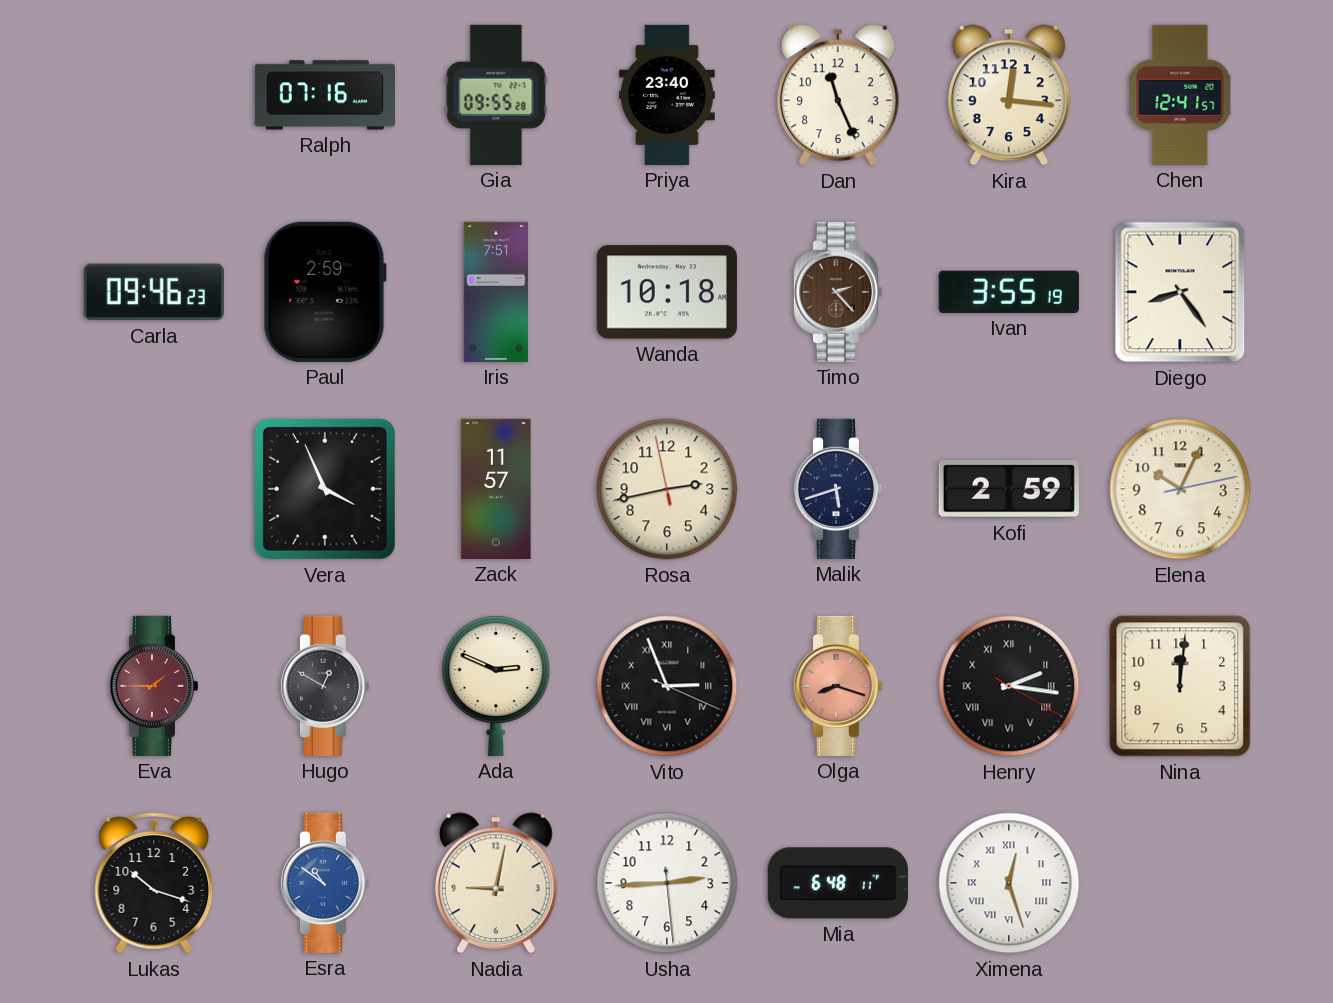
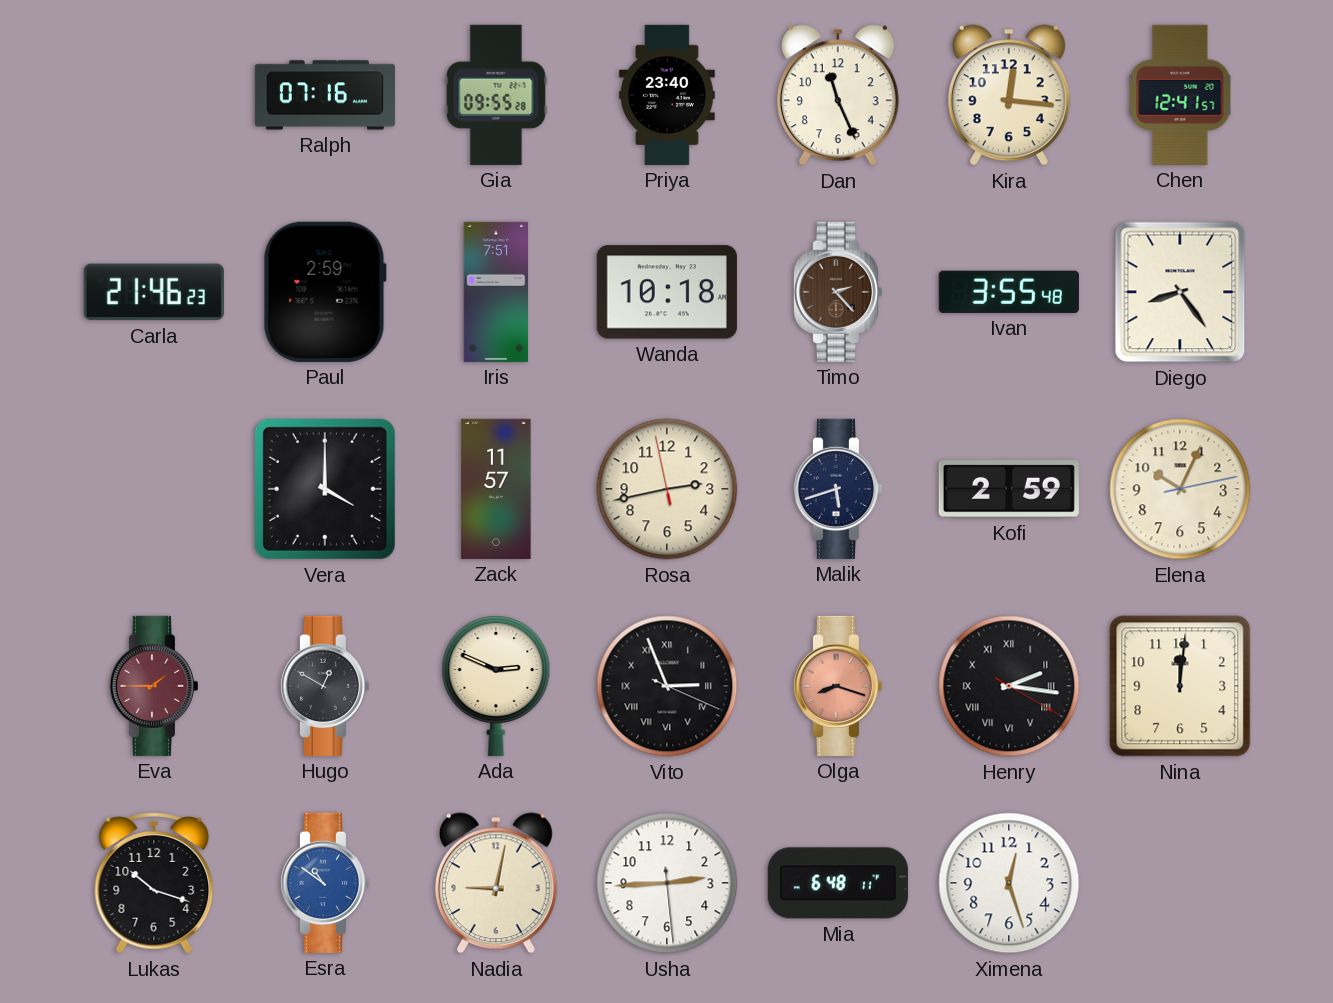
Carla: 09:46 -> 21:46
Ivan: 3:55:19 -> 3:55:48
Vera: 3:56 -> 4:00
Ximena numerals: Roman -> Arabic
